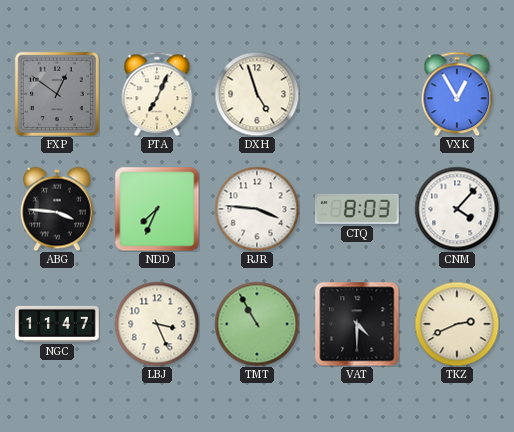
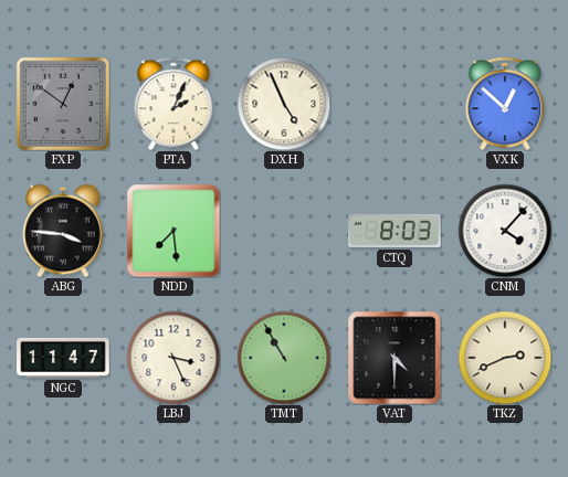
PTA: 7:04 -> 2:04
DXH: 4:57 -> 4:56
VXK: 12:55 -> 12:52
NDD: 7:34 -> 7:29
RJR: 3:46 -> none
